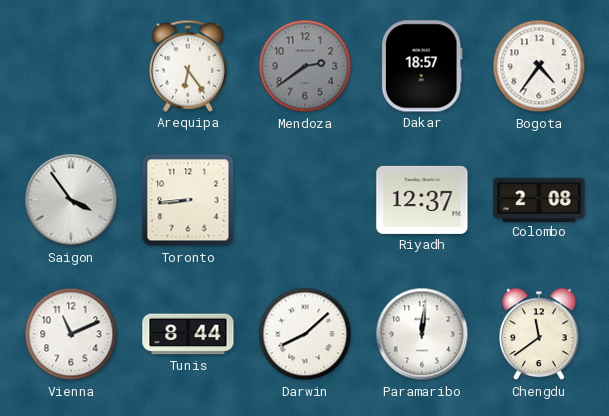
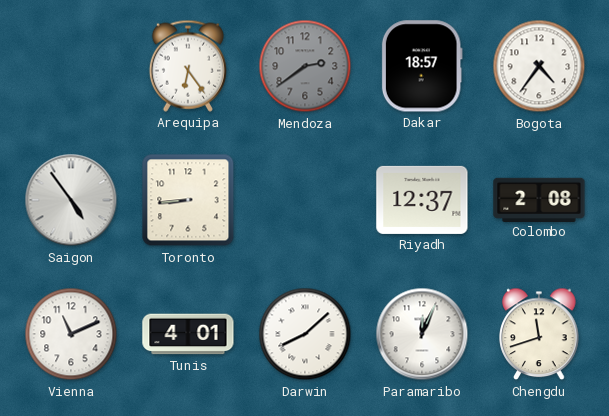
Saigon: 3:54 -> 4:54
Tunis: 8:44 -> 4:01
Paramaribo: 12:01 -> 12:04
Chengdu: 11:39 -> 11:42
